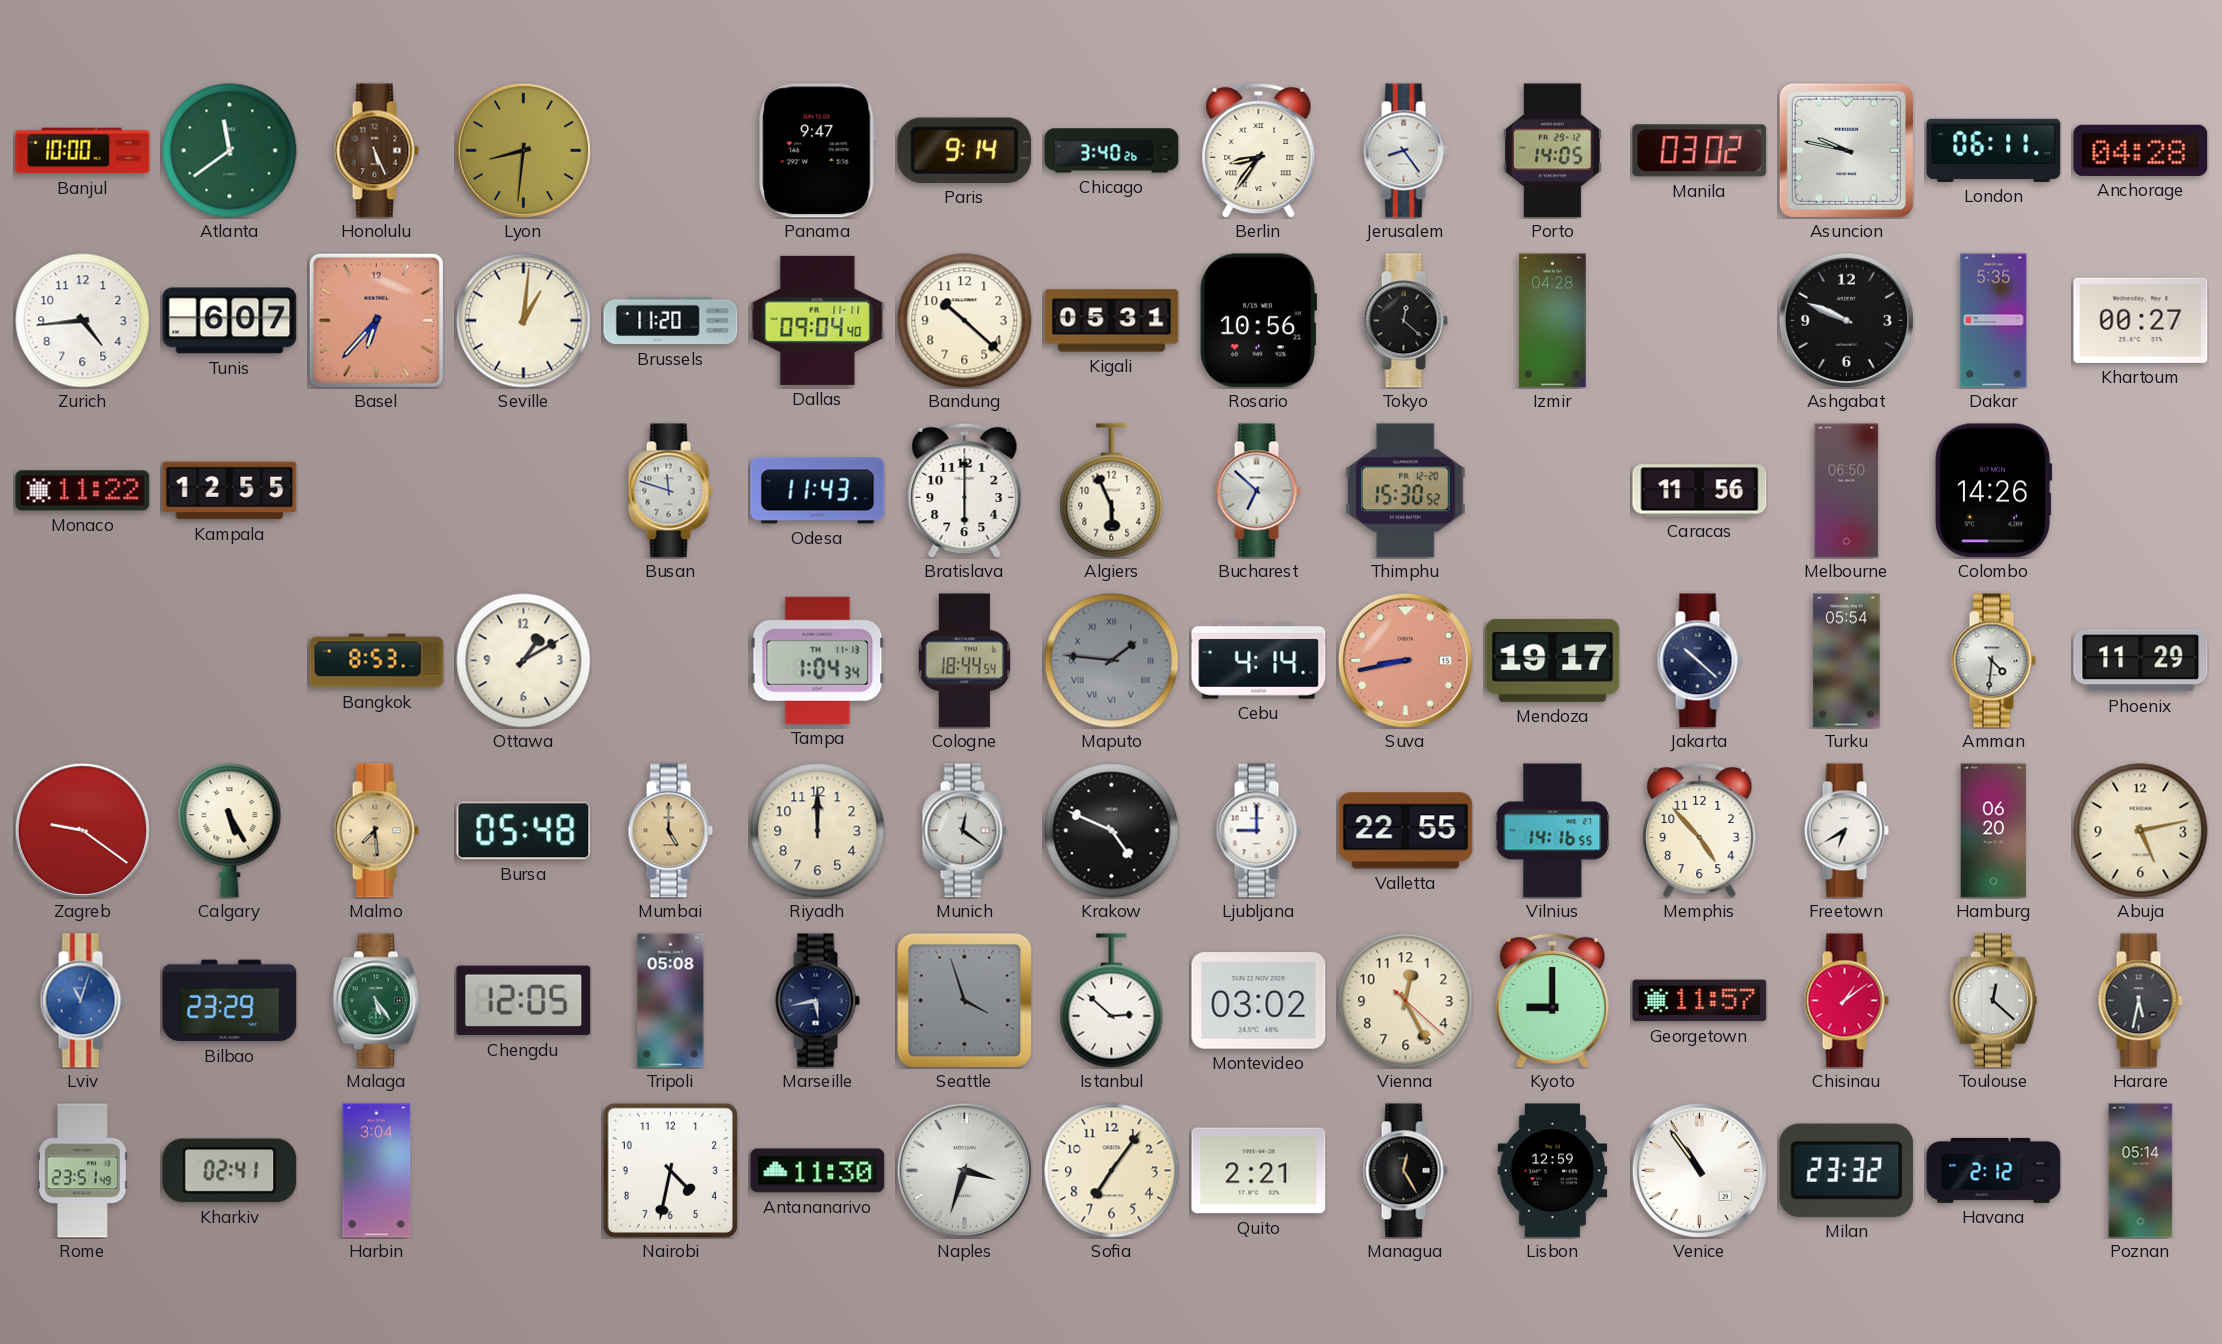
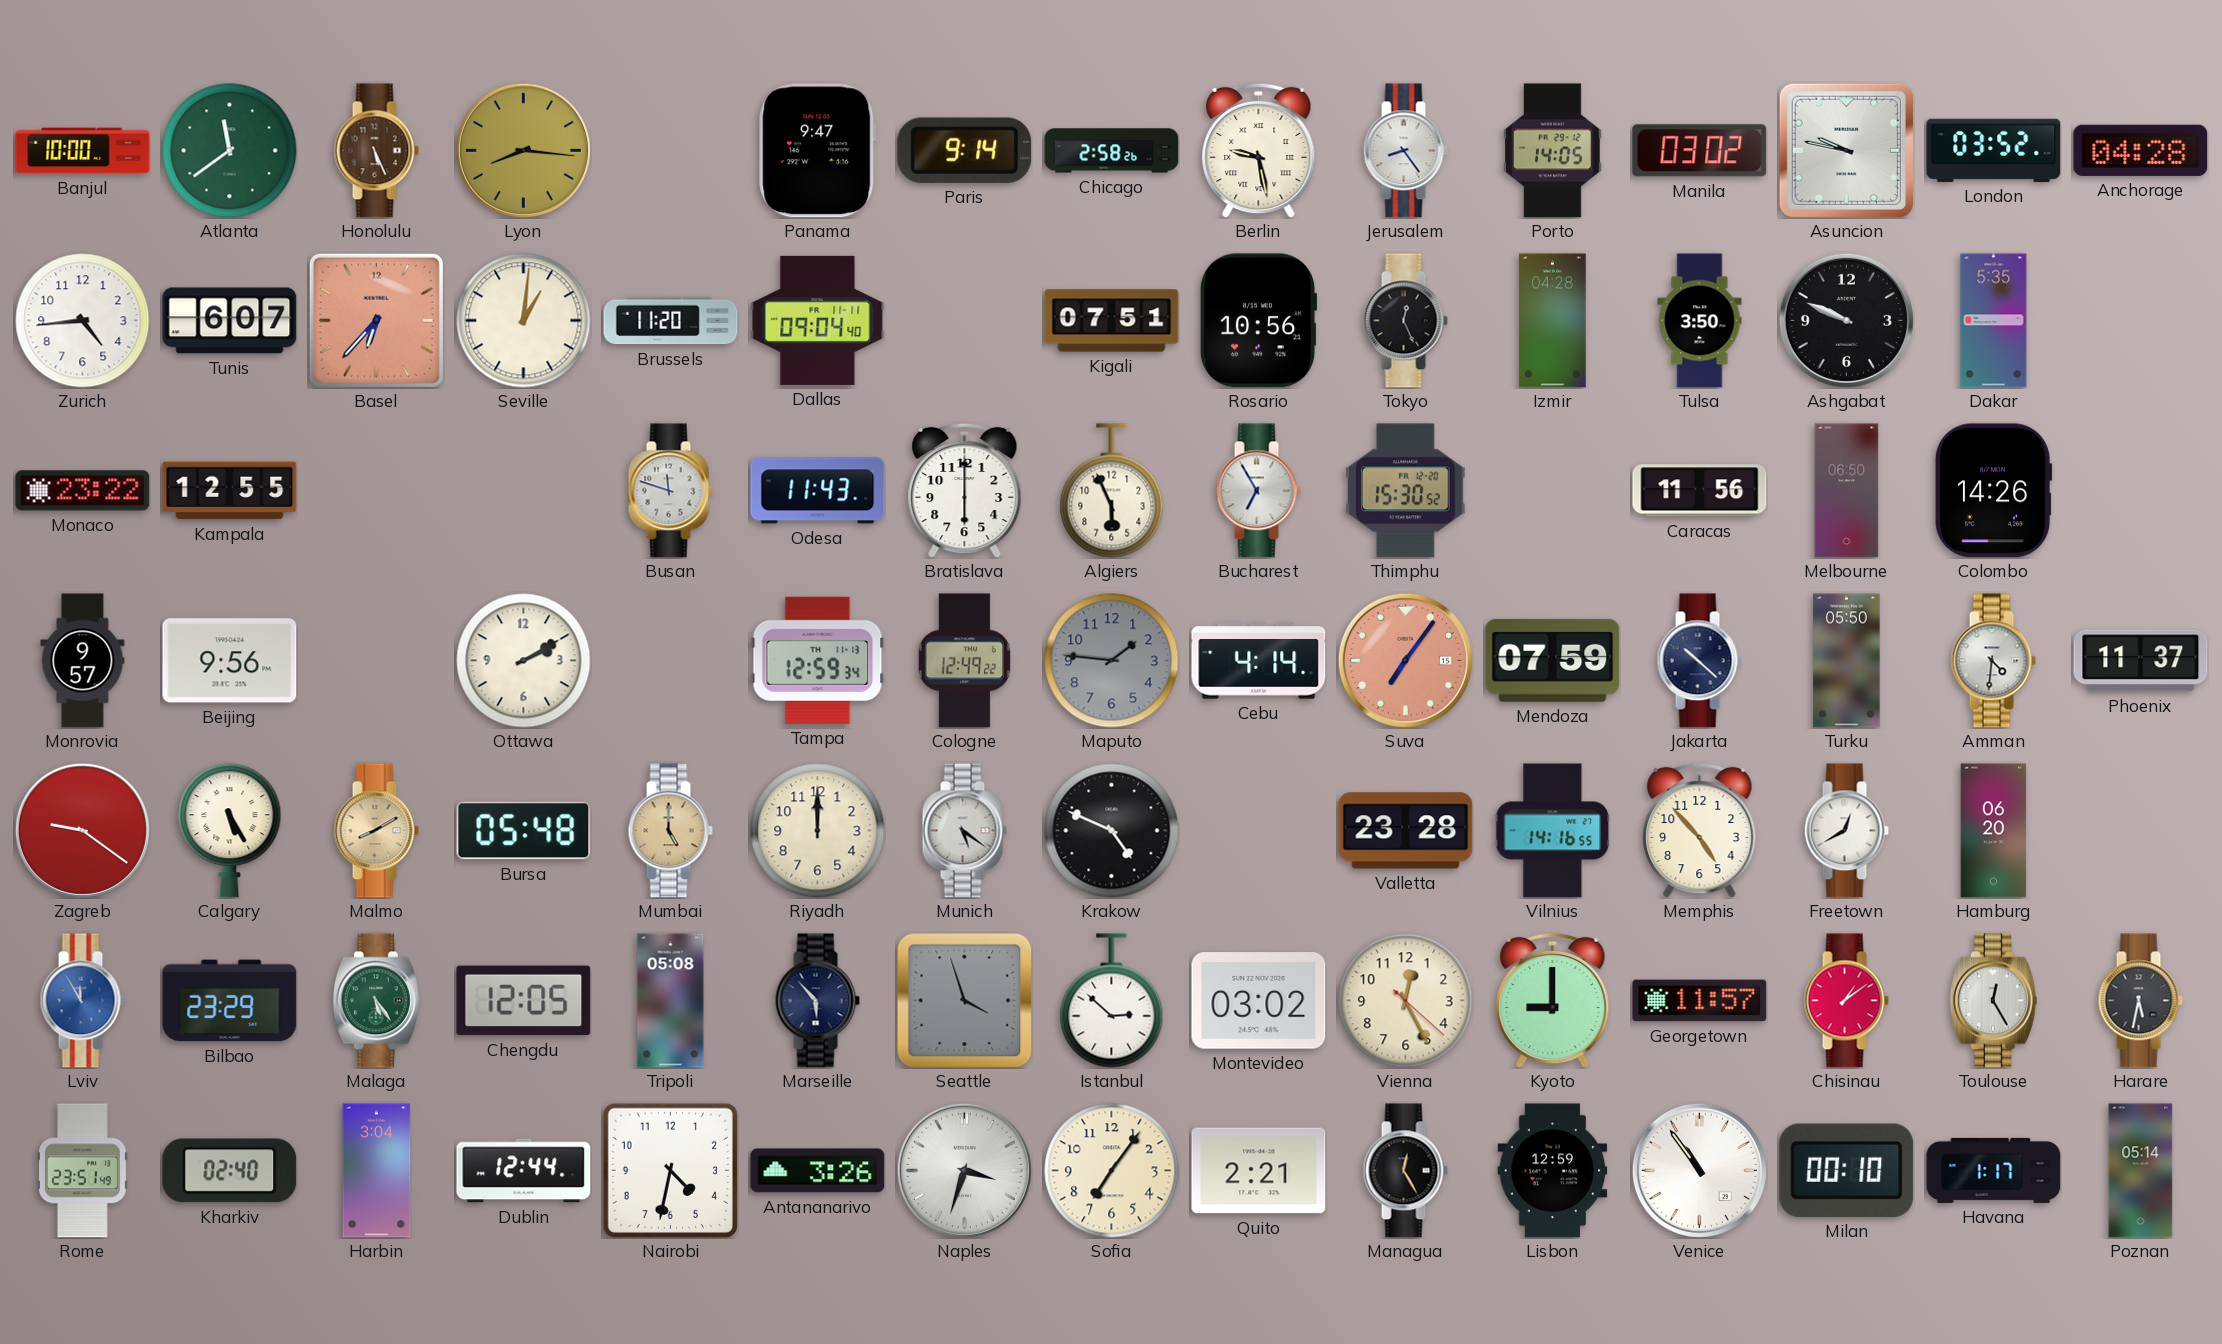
Lyon: 8:31 -> 8:16
Chicago: 3:40 -> 2:58
Berlin: 8:36 -> 9:28
London: 06:11 -> 03:52
Bandung: 10:22 -> none
Kigali: 05:31 -> 07:51
Tokyo: 12:22 -> 12:26
Tulsa: none -> 3:50
Khartoum: 00:27 -> none
Monaco: 11:22 -> 23:22
Bucharest: 6:52 -> 6:55
Monrovia: none -> 9:57
Beijing: none -> 9:56
Bangkok: 8:53 -> none
Ottawa: 1:10 -> 2:10
Tampa: 1:04 -> 12:59
Cologne: 18:44 -> 12:49
Maputo numerals: Roman -> Arabic
Suva: 8:43 -> 7:06
Mendoza: 19:17 -> 07:59
Turku: 05:54 -> 05:50
Phoenix: 11:29 -> 11:37
Malmo: 7:29 -> 8:10
Munich: 12:21 -> 5:21
Ljubljana: 9:00 -> none
Valletta: 22:55 -> 23:28
Freetown: 6:40 -> 12:40
Abuja: 5:13 -> none
Lviv: 11:03 -> 11:55
Marseille: 5:43 -> 5:53
Toulouse: 12:22 -> 12:25
Kharkiv: 02:41 -> 02:40
Dublin: none -> 12:44
Antananarivo: 11:30 -> 3:26
Milan: 23:32 -> 00:10
Havana: 2:12 -> 1:17
